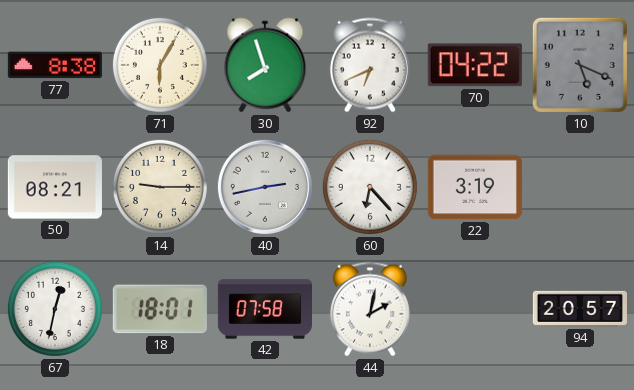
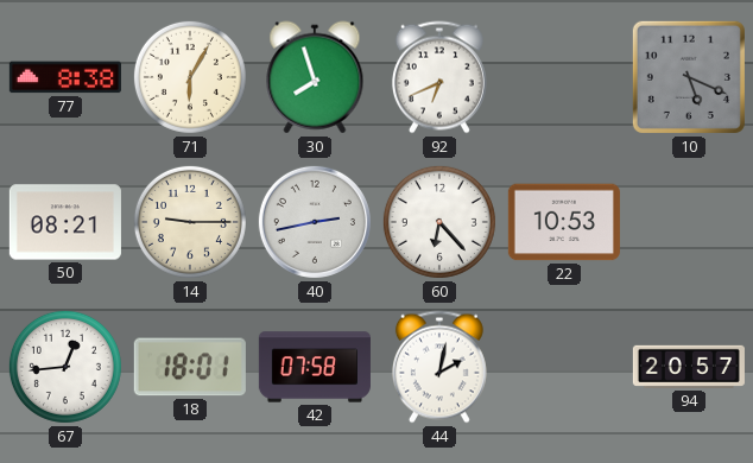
70: 04:22 -> none
22: 3:19 -> 10:53
67: 12:32 -> 12:44
